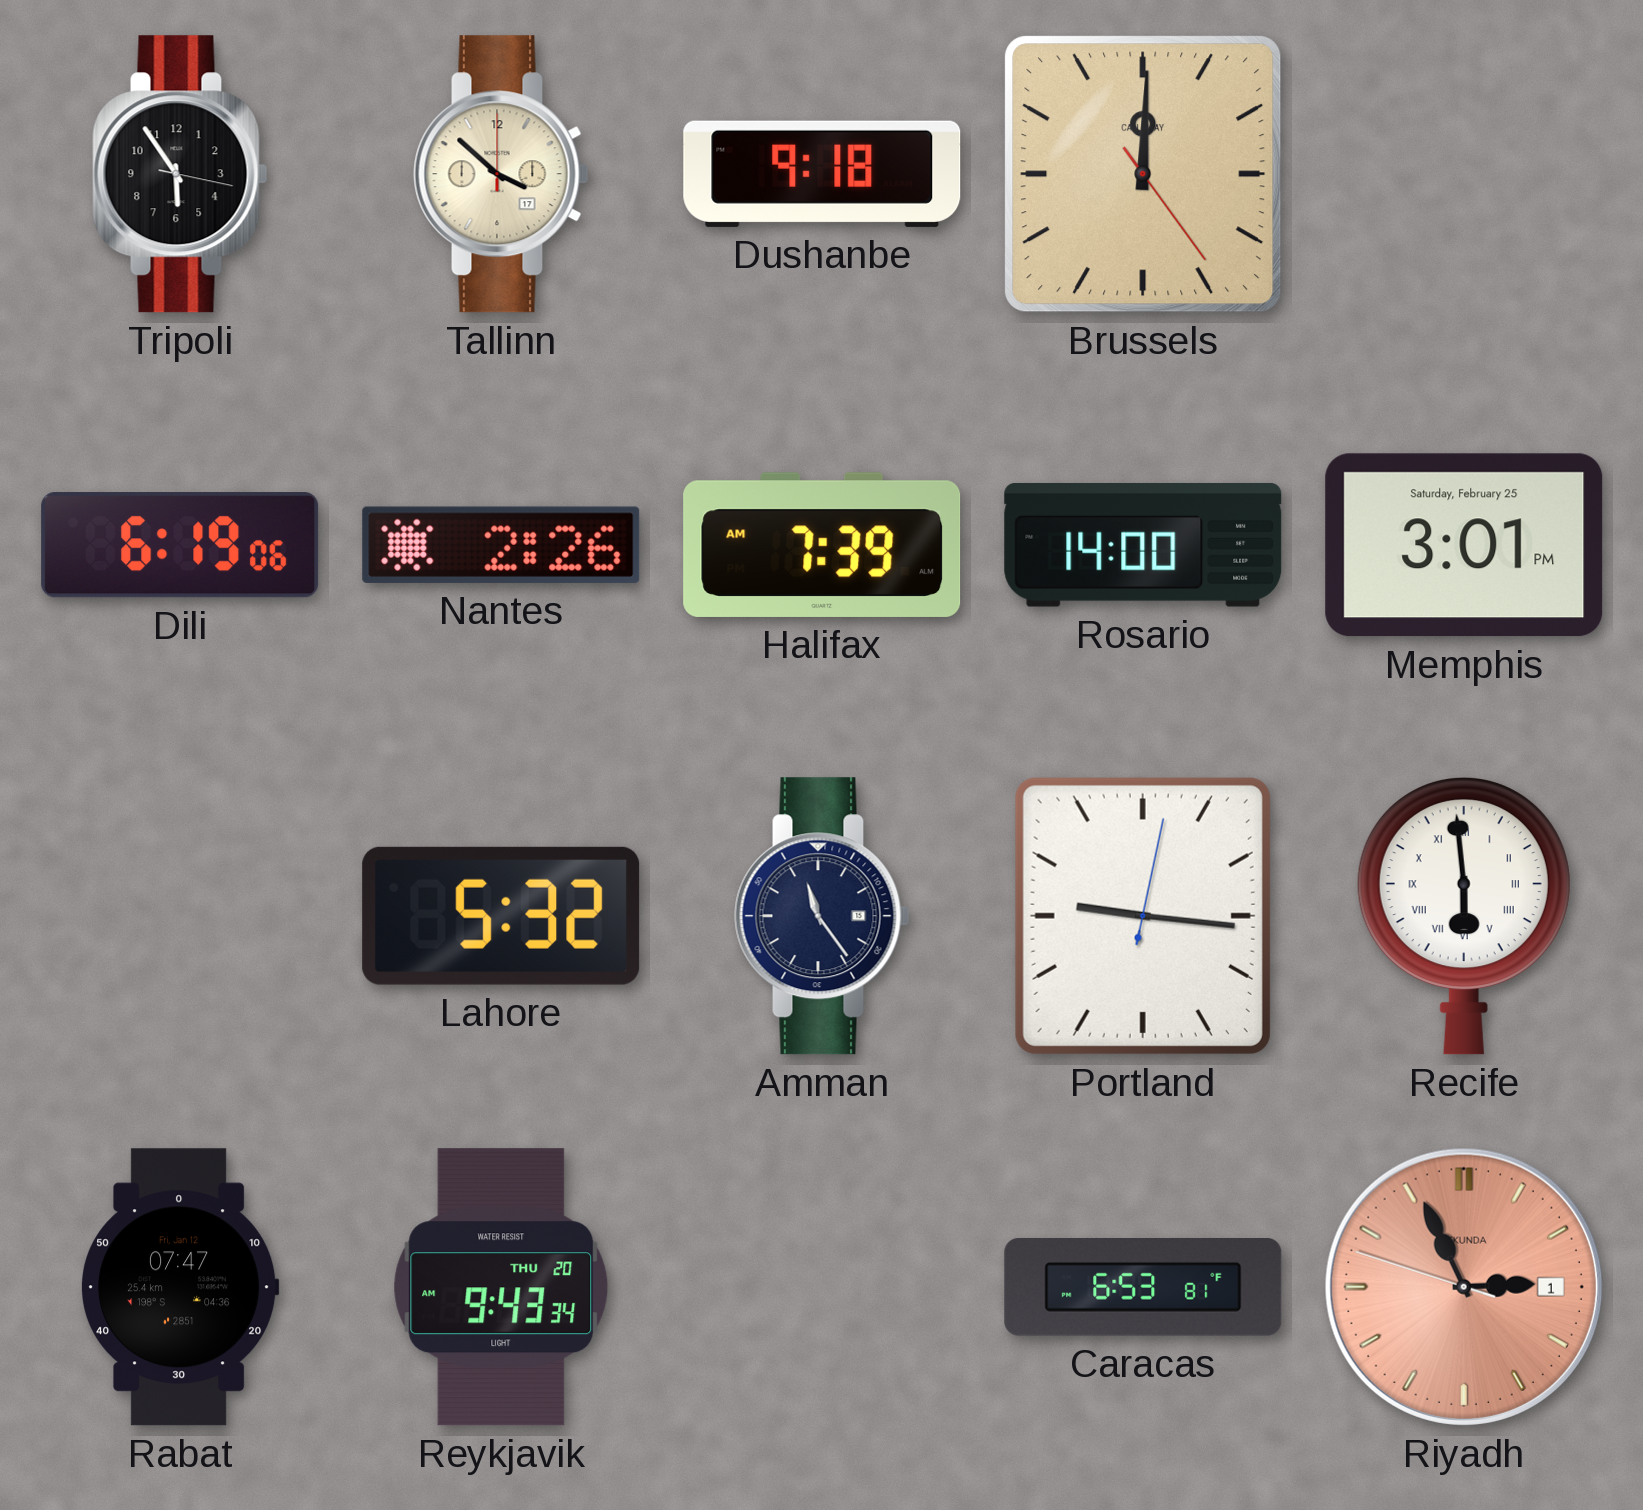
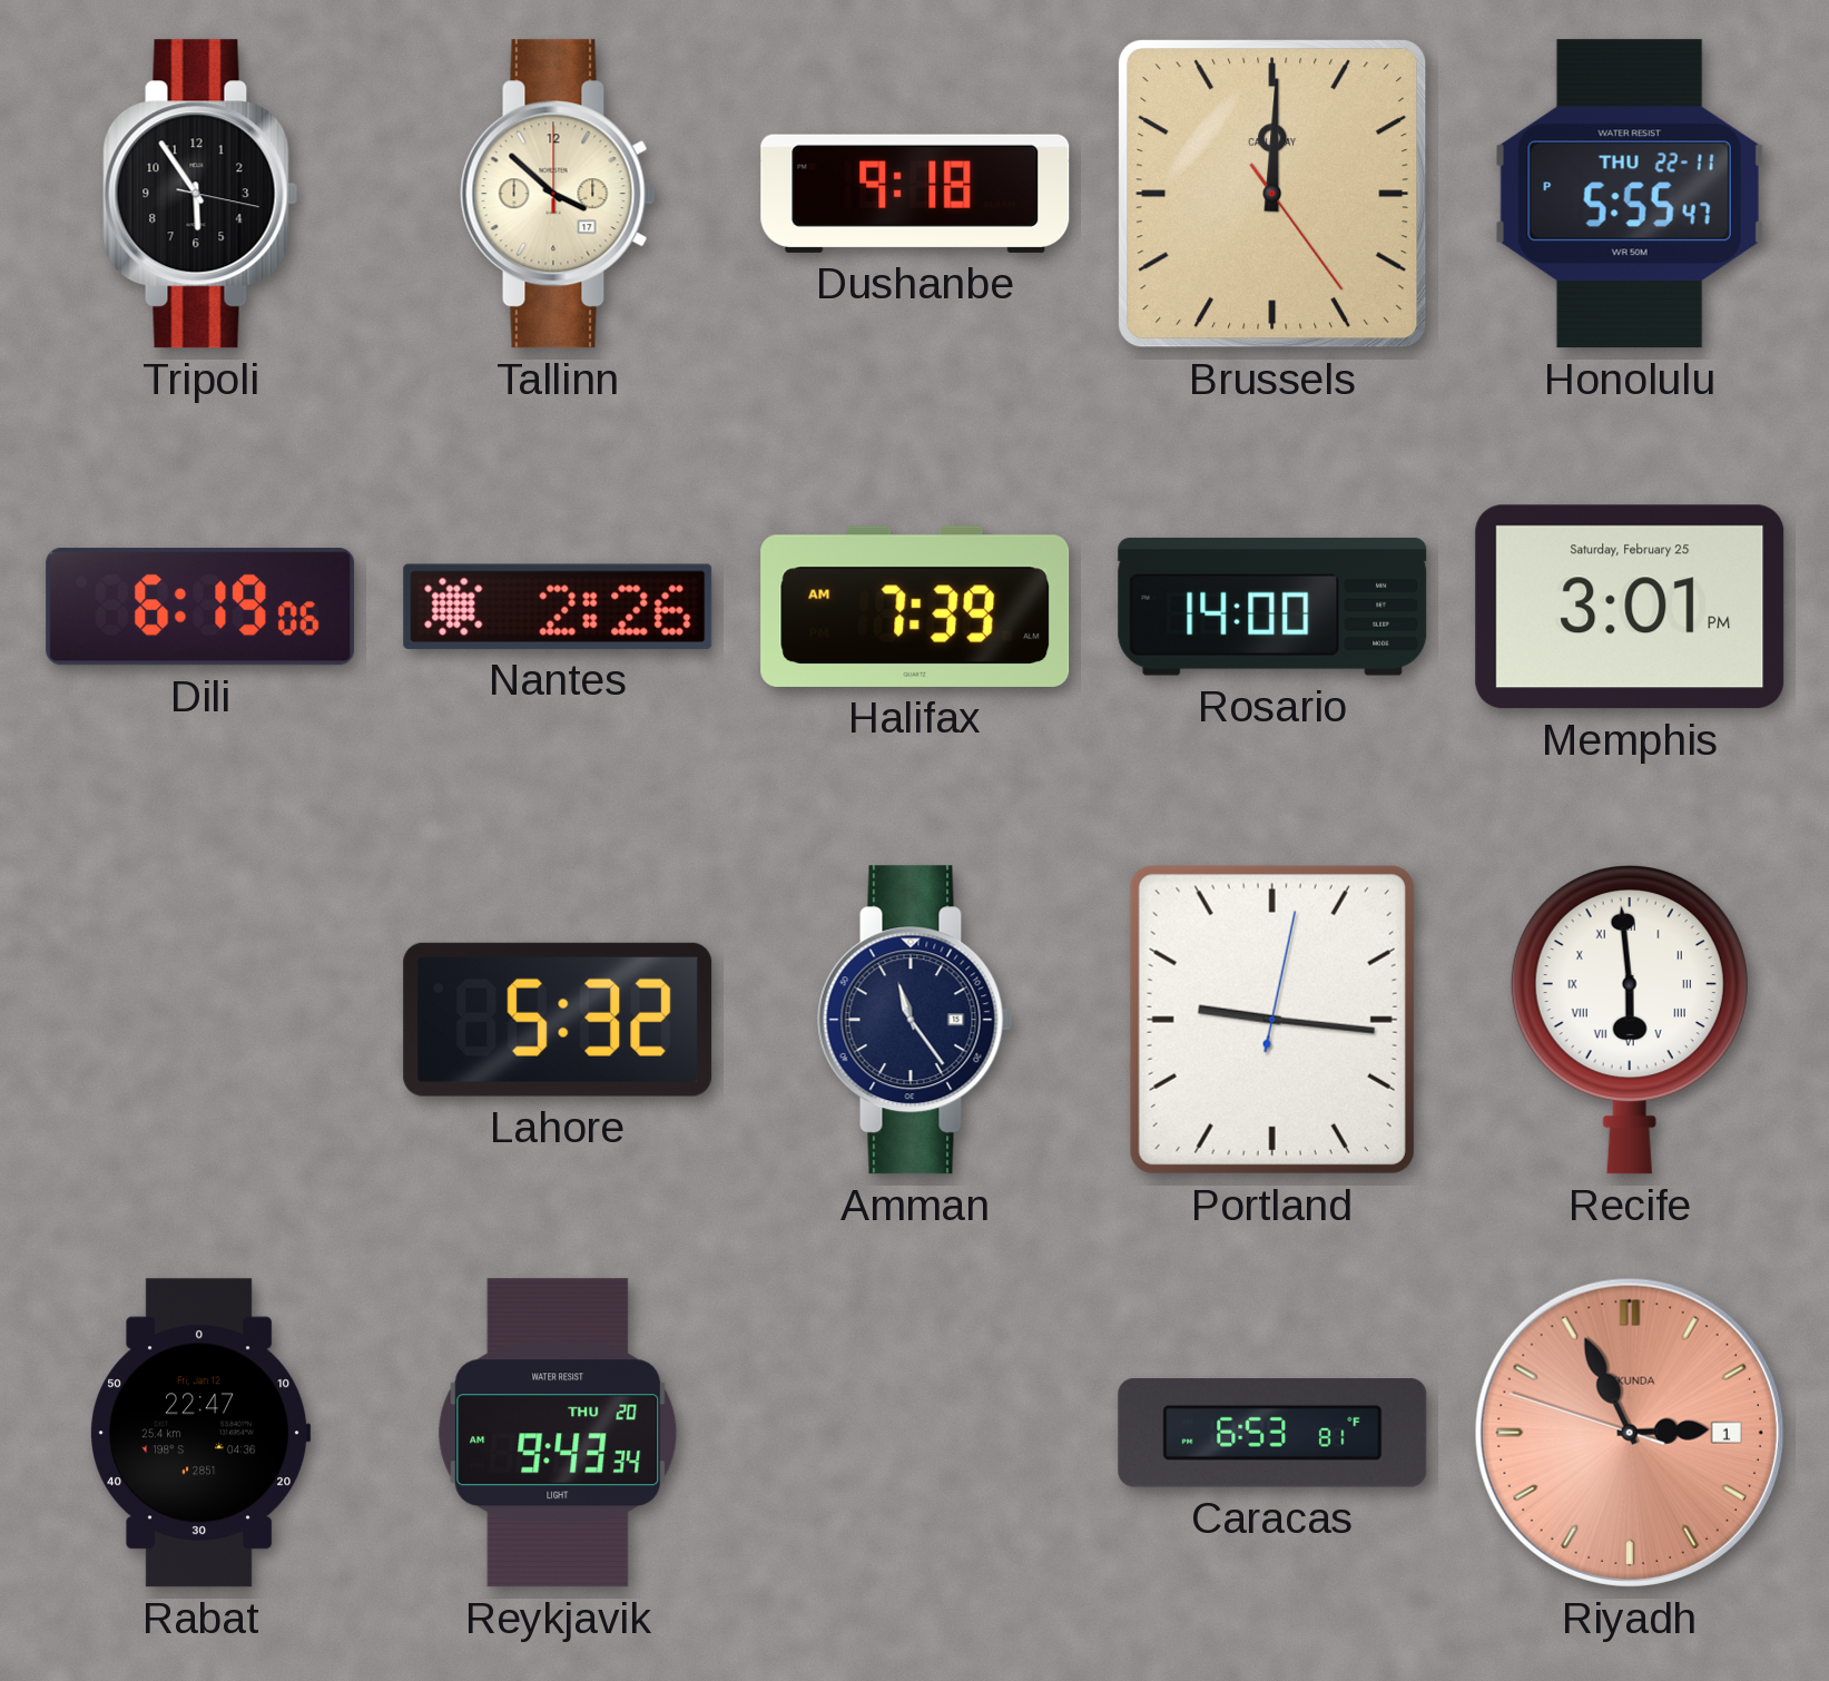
Honolulu: none -> 5:55
Rabat: 07:47 -> 22:47
